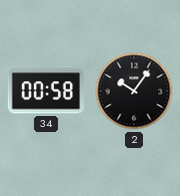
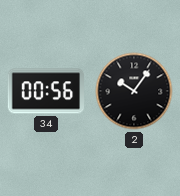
34: 00:58 -> 00:56
